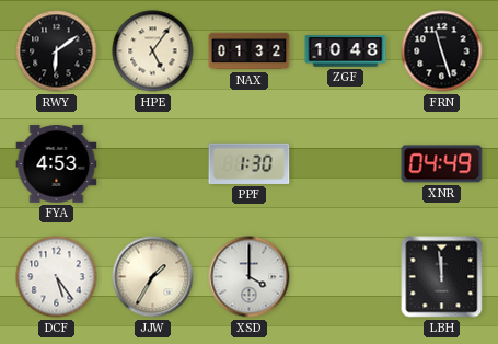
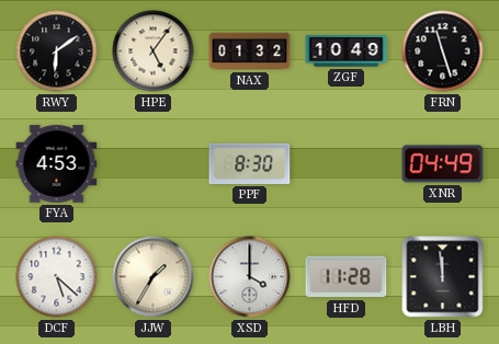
ZGF: 10:48 -> 10:49
PPF: 1:30 -> 8:30
DCF: 5:24 -> 5:22
HFD: none -> 11:28
